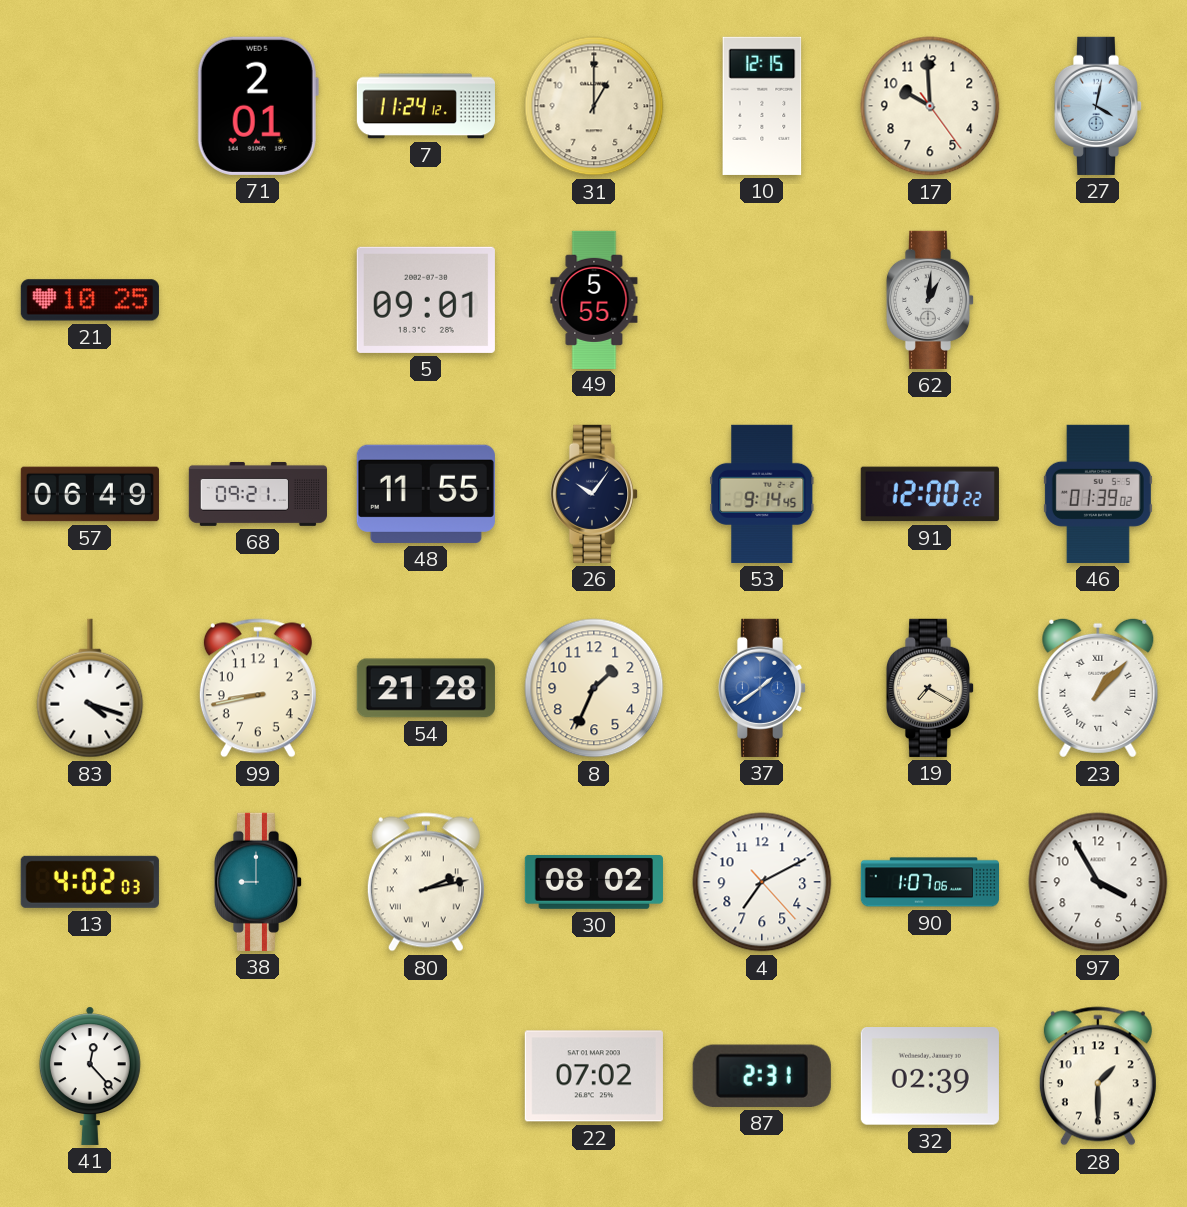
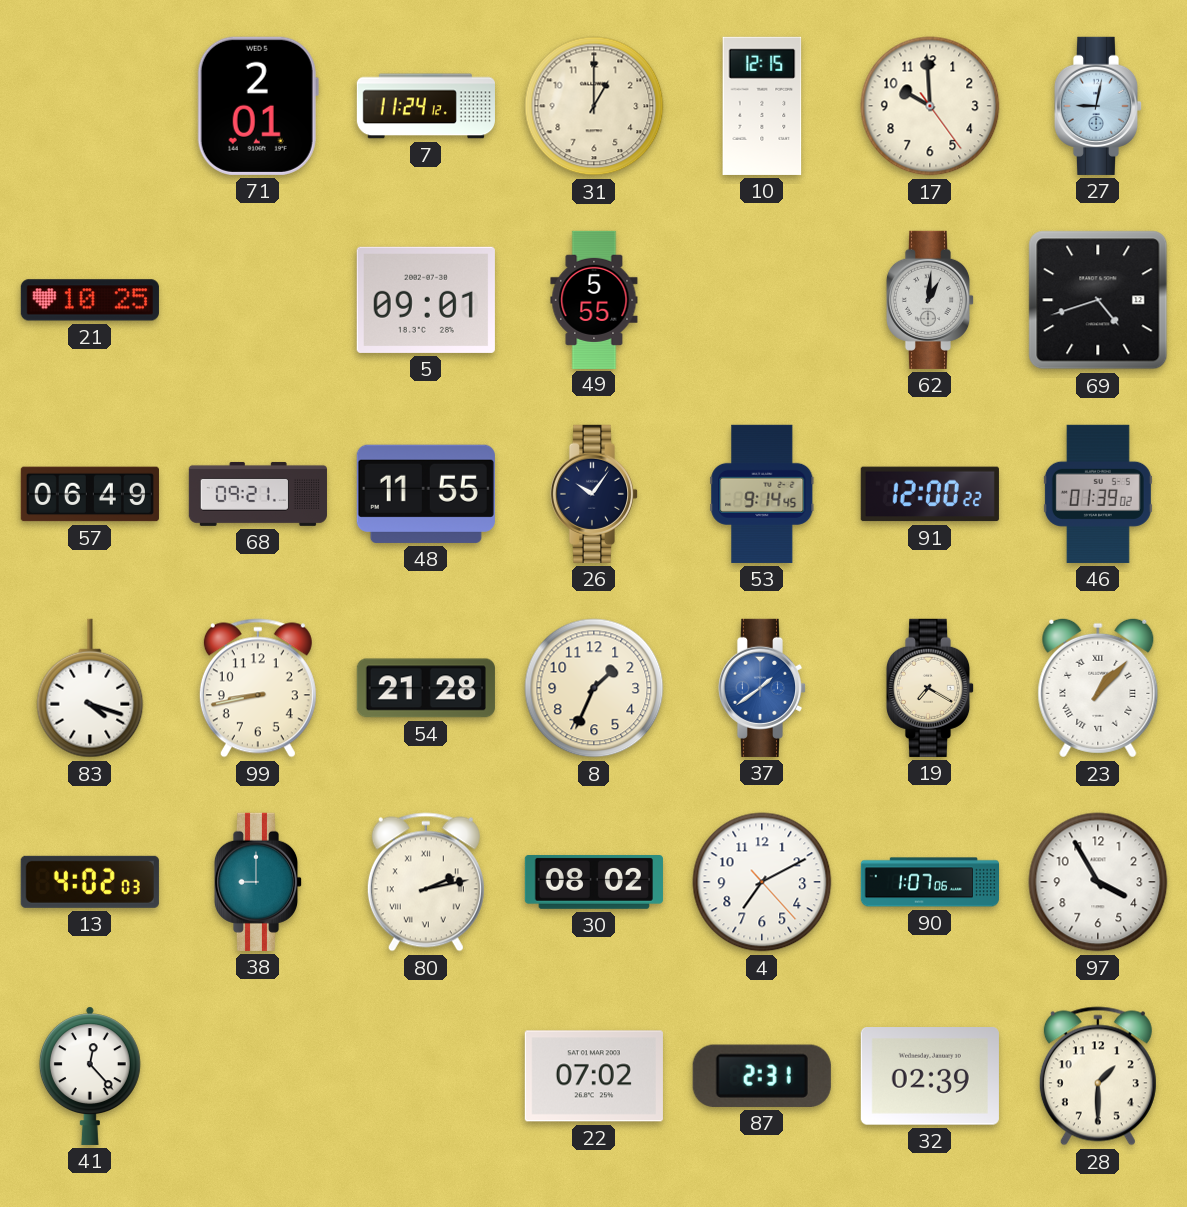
27: 4:02 -> 9:02
69: none -> 4:42
